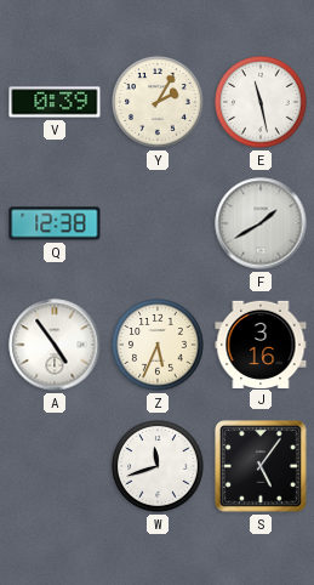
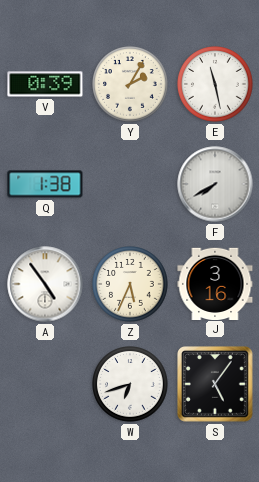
Q: 12:38 -> 1:38
F: 1:40 -> 7:40
W: 11:42 -> 6:42
